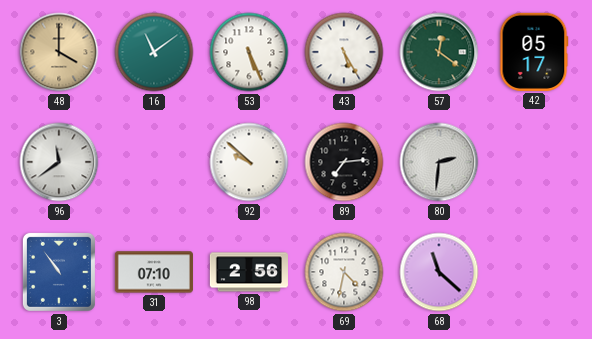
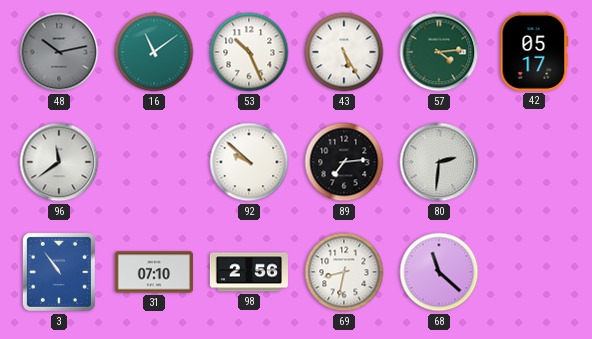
48: 4:00 -> 10:13
48 dial: champagne -> grey
53: 5:26 -> 10:26
57: 12:21 -> 4:14
69: 4:32 -> 8:32
